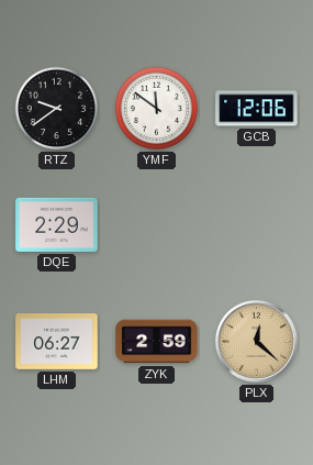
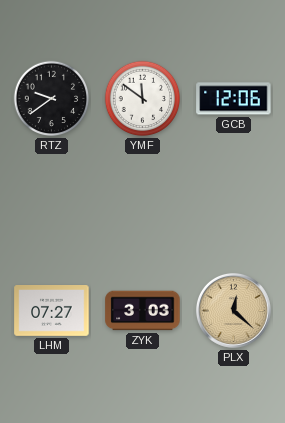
DQE: 2:29 -> none
LHM: 06:27 -> 07:27
ZYK: 2:59 -> 3:03
